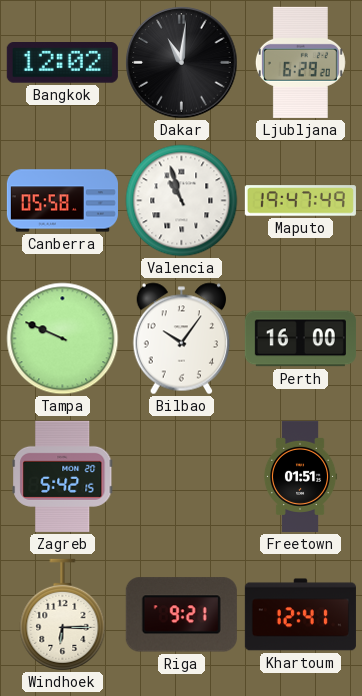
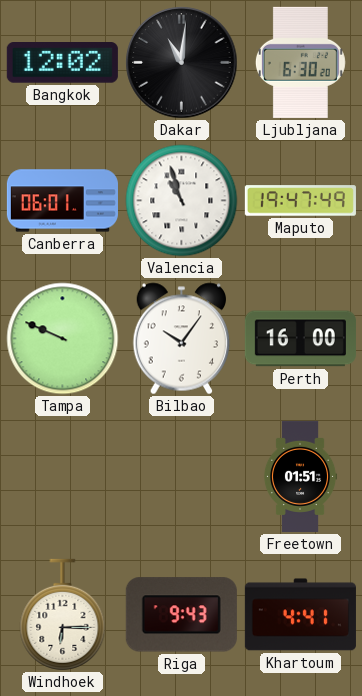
Ljubljana: 6:29 -> 6:30
Canberra: 05:58 -> 06:01
Zagreb: 5:42 -> none
Riga: 9:21 -> 9:43
Khartoum: 12:41 -> 4:41
